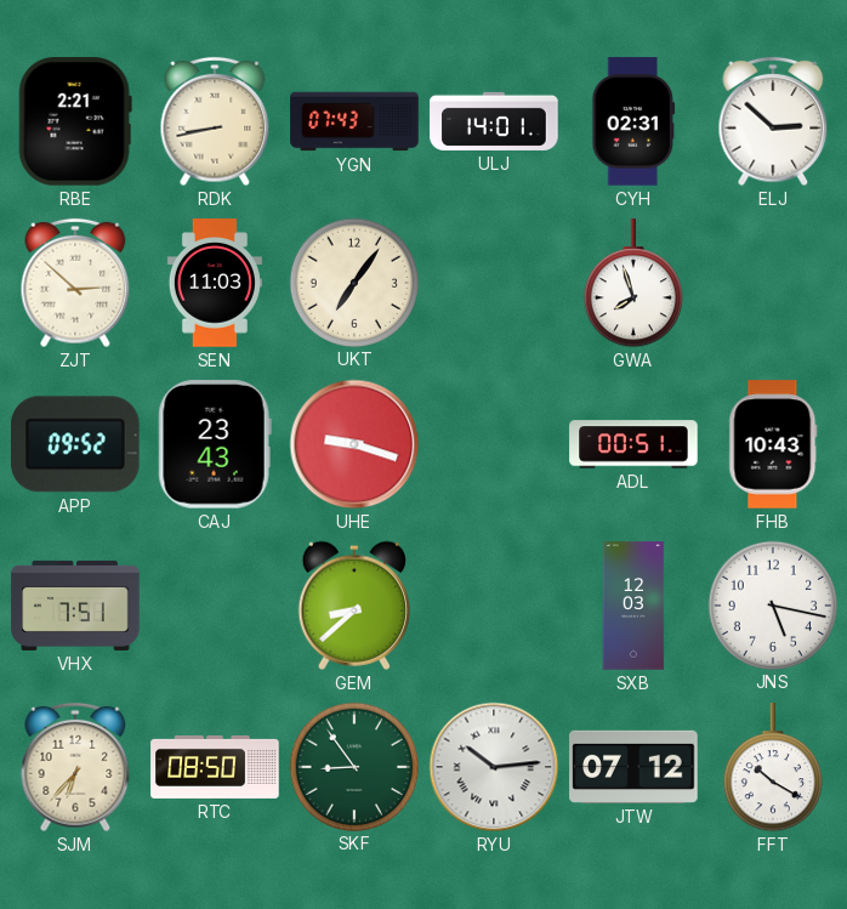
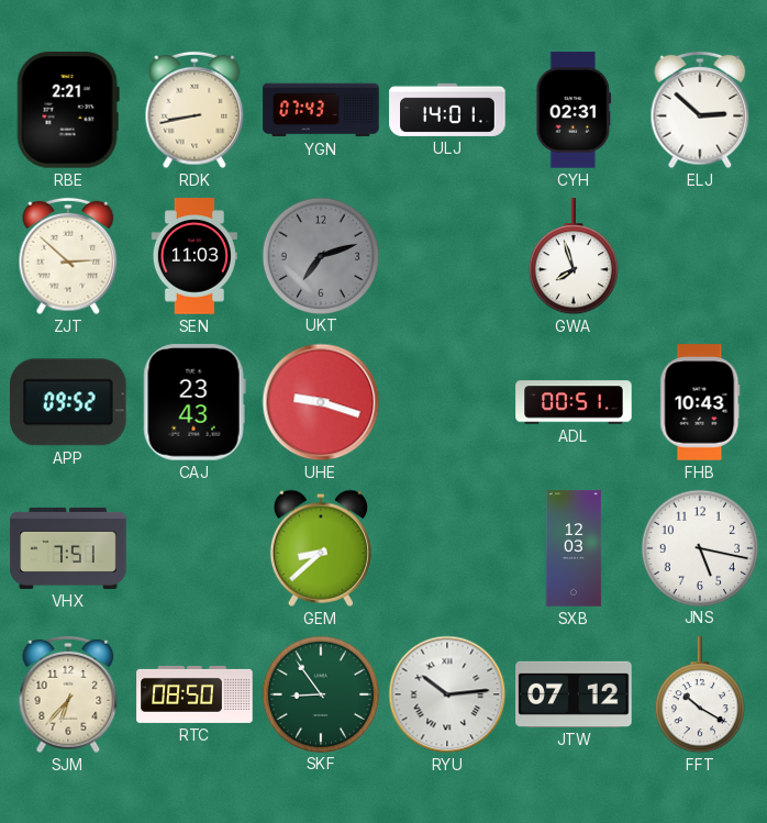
UKT: 7:06 -> 7:12
UKT dial: cream -> grey
